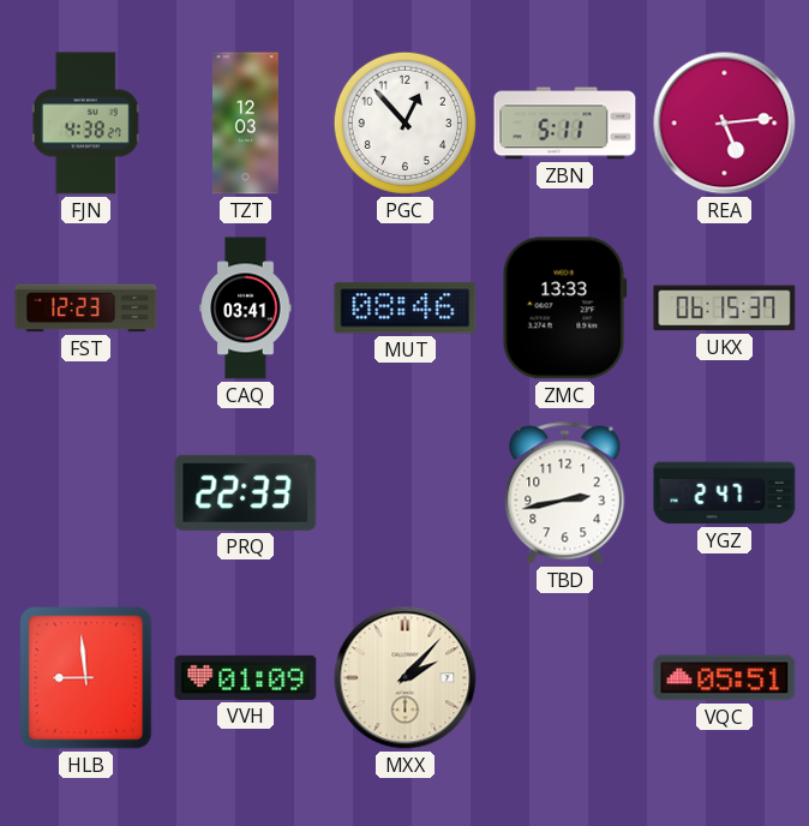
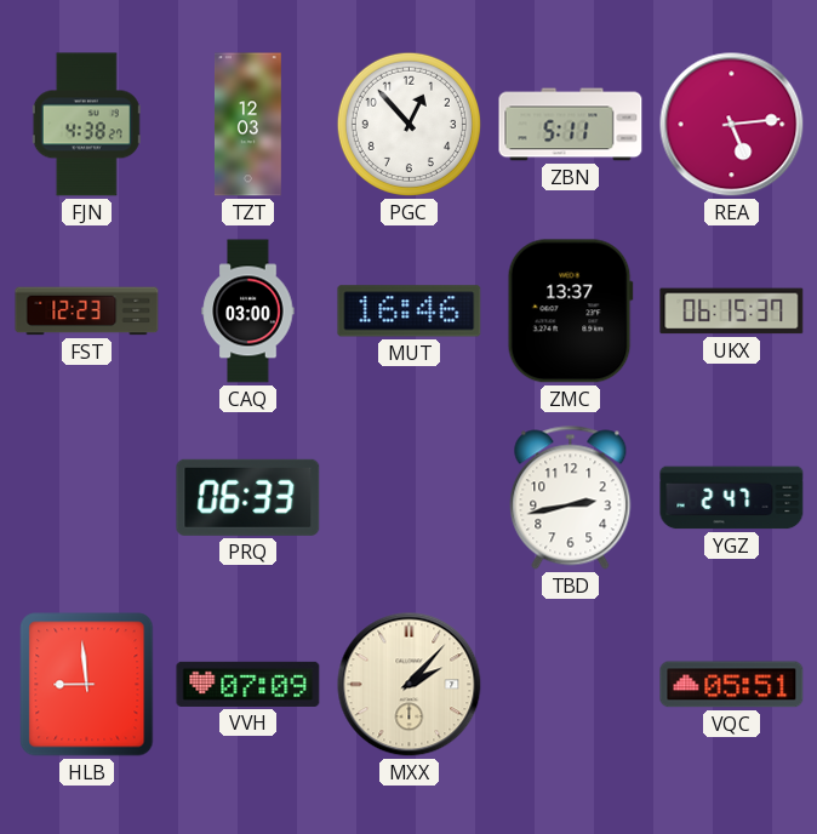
CAQ: 03:41 -> 03:00
MUT: 08:46 -> 16:46
ZMC: 13:33 -> 13:37
PRQ: 22:33 -> 06:33
VVH: 01:09 -> 07:09
